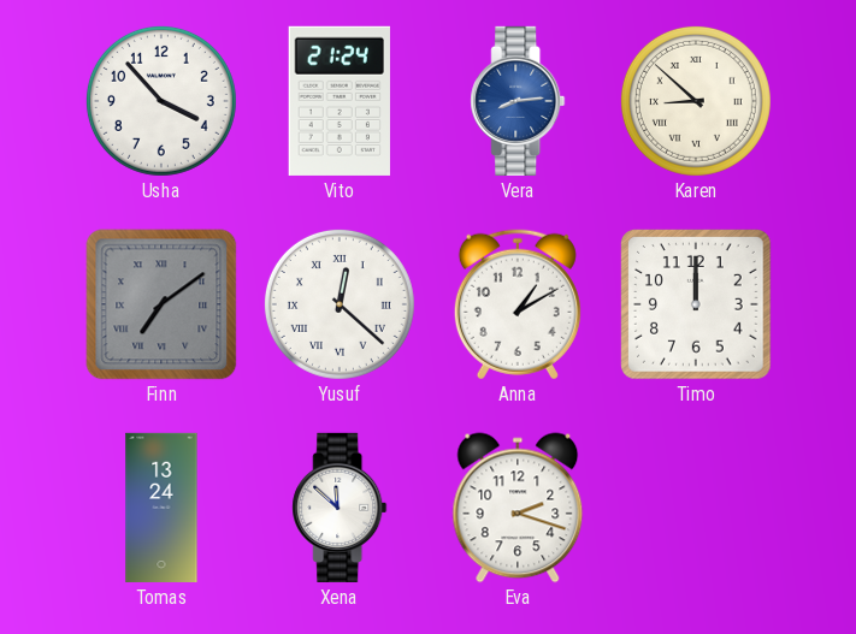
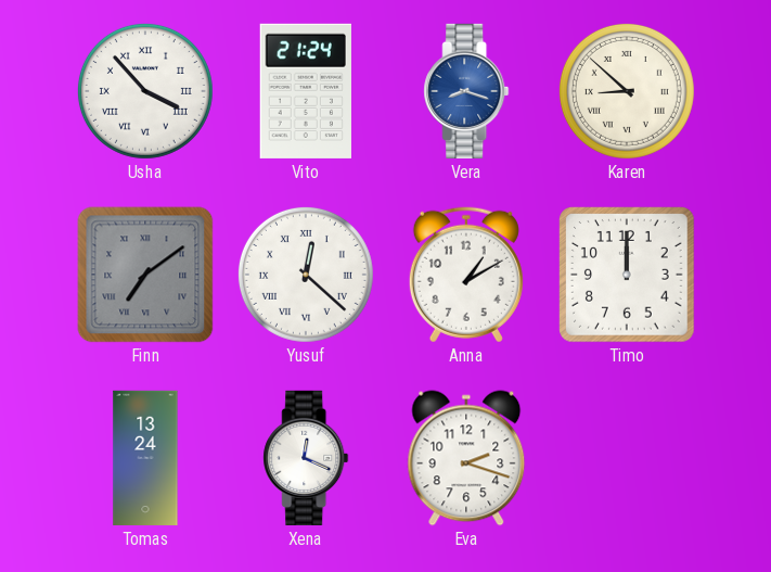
Usha numerals: Arabic -> Roman
Vera: 8:14 -> 8:18
Xena: 11:52 -> 12:19
